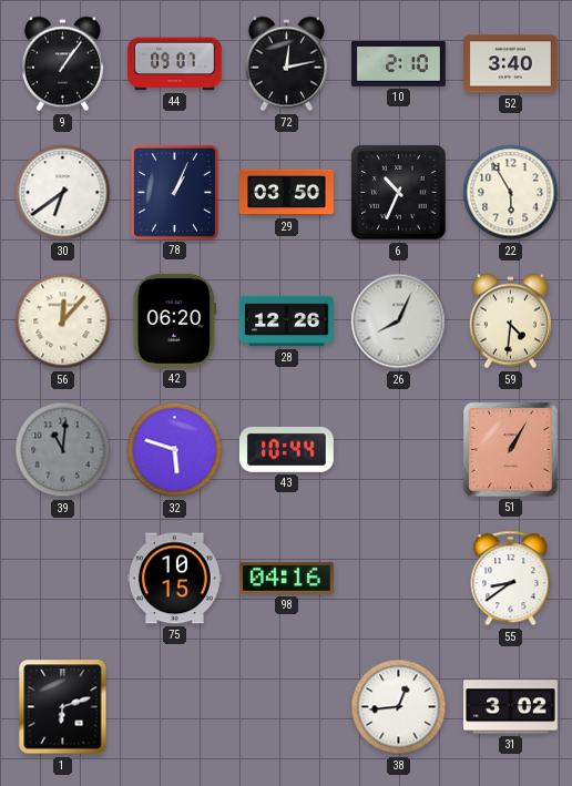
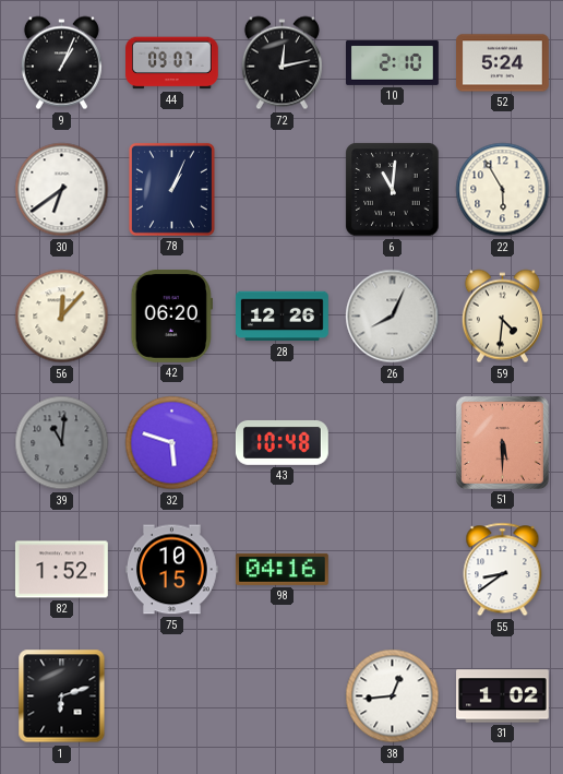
9: 1:06 -> 1:04
52: 3:40 -> 5:24
29: 03:50 -> none
6: 10:34 -> 11:01
43: 10:44 -> 10:48
51: 1:05 -> 5:30
82: none -> 1:52
31: 3:02 -> 1:02
